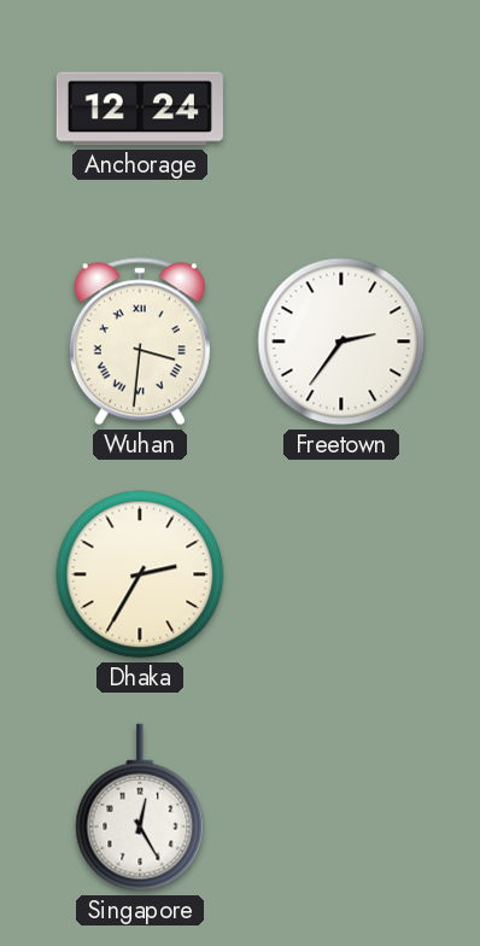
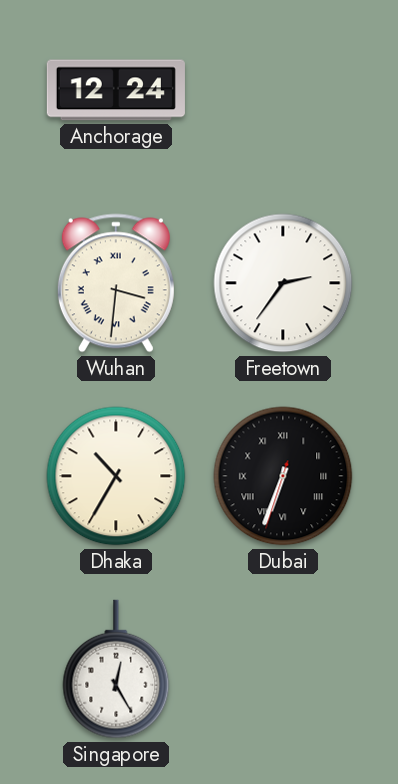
Dhaka: 2:35 -> 10:35
Dubai: none -> 6:33
